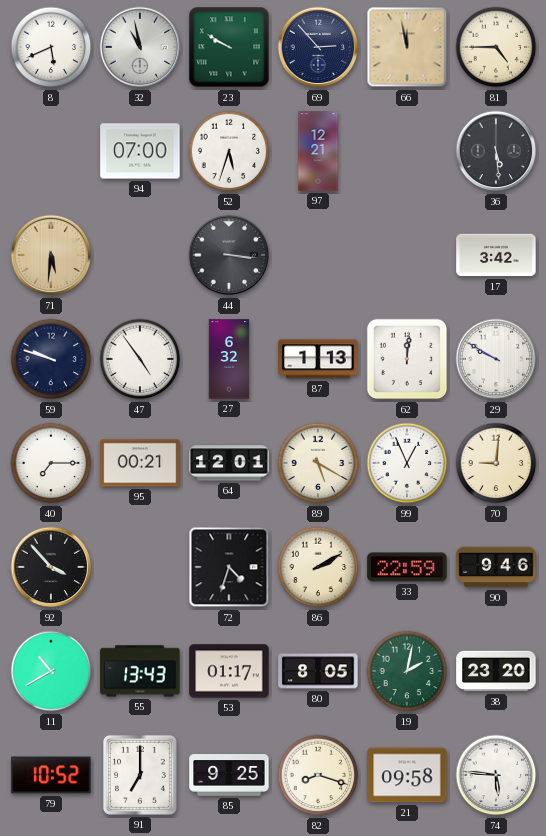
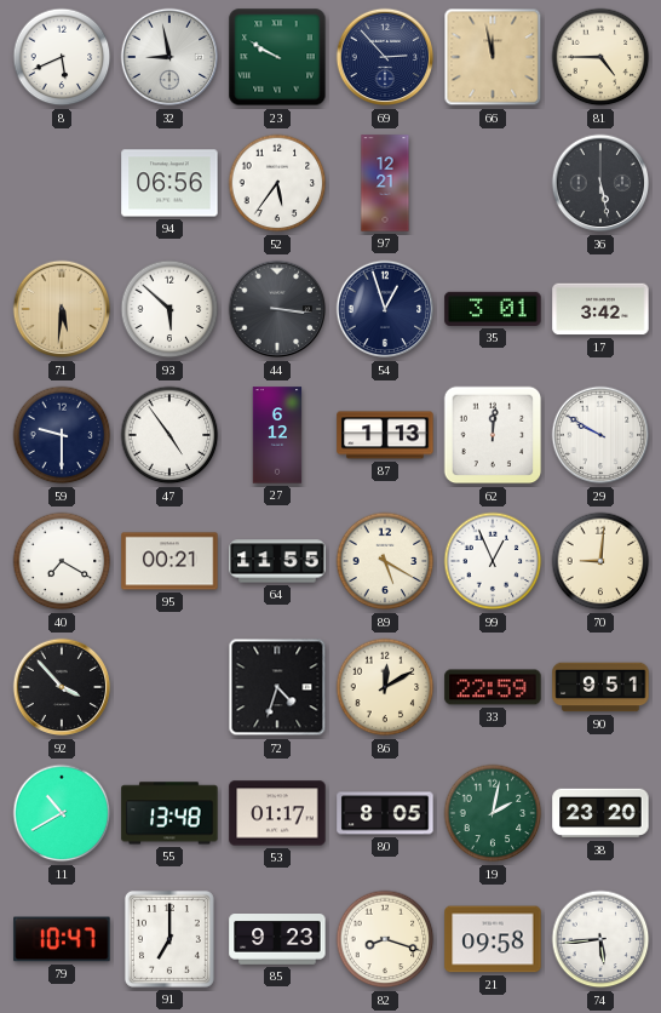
32: 10:58 -> 8:58
94: 07:00 -> 06:56
52: 5:33 -> 5:36
36: 5:29 -> 5:28
93: none -> 5:52
54: none -> 12:57
35: none -> 3:01
59: 9:48 -> 9:30
27: 6:32 -> 6:12
40: 7:15 -> 7:20
64: 12:01 -> 11:55
86: 2:10 -> 12:10
90: 9:46 -> 9:51
55: 13:43 -> 13:48
79: 10:52 -> 10:47
85: 9:25 -> 9:23
74: 5:46 -> 5:44
